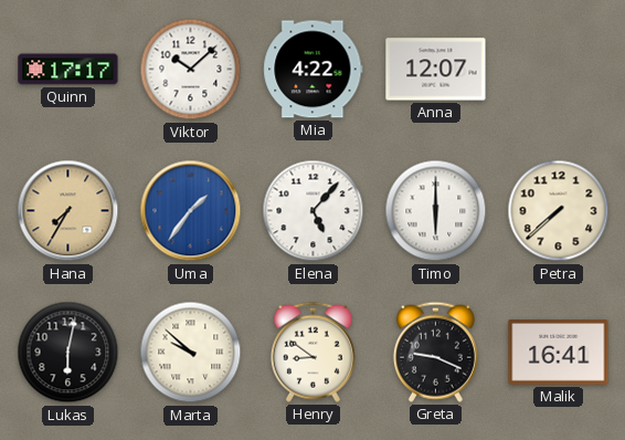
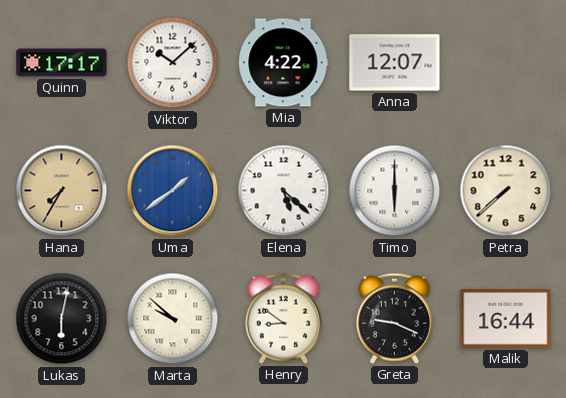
Uma: 1:36 -> 1:39
Elena: 5:07 -> 5:22
Malik: 16:41 -> 16:44
